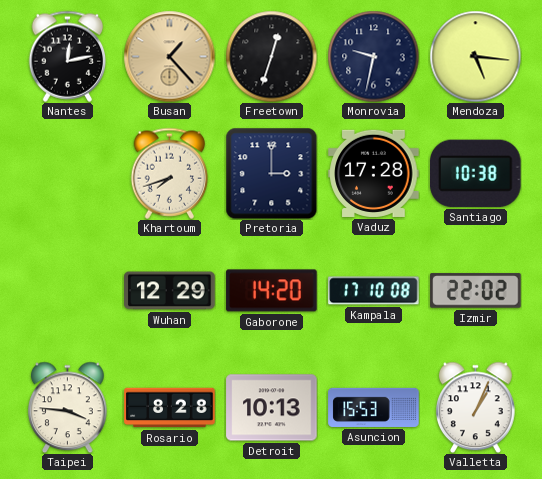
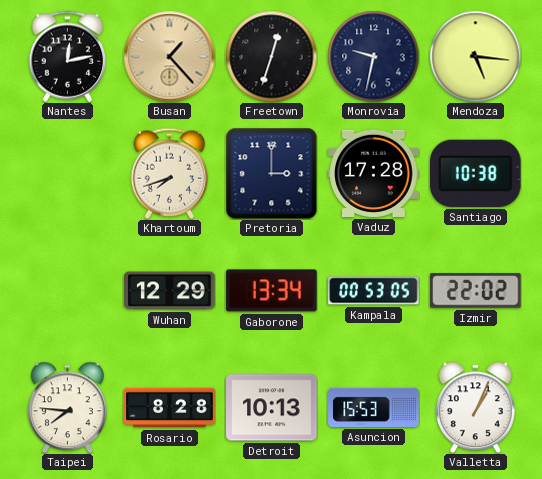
Gaborone: 14:20 -> 13:34
Kampala: 17:10 -> 00:53
Taipei: 3:46 -> 7:46
